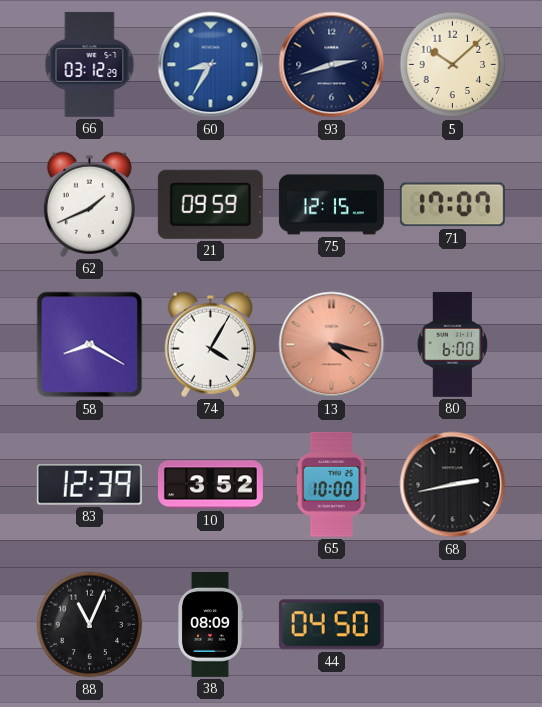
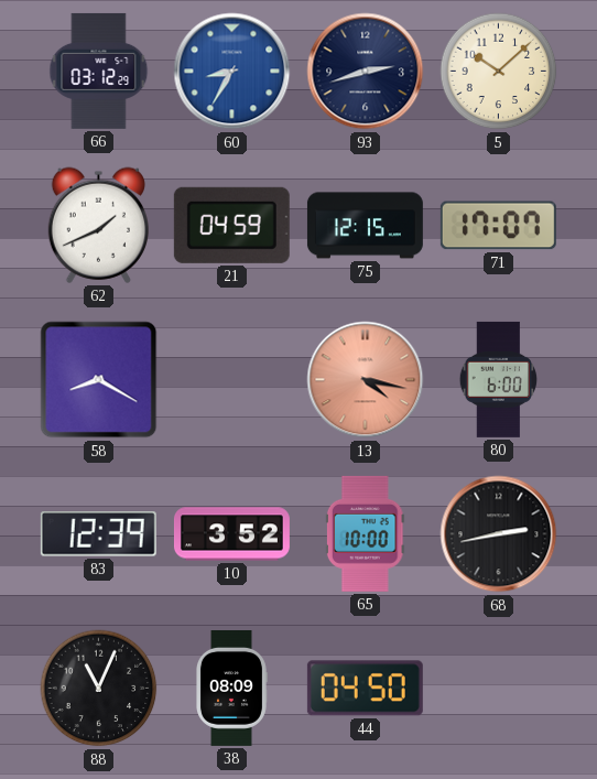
21: 09:59 -> 04:59
74: 4:05 -> none
